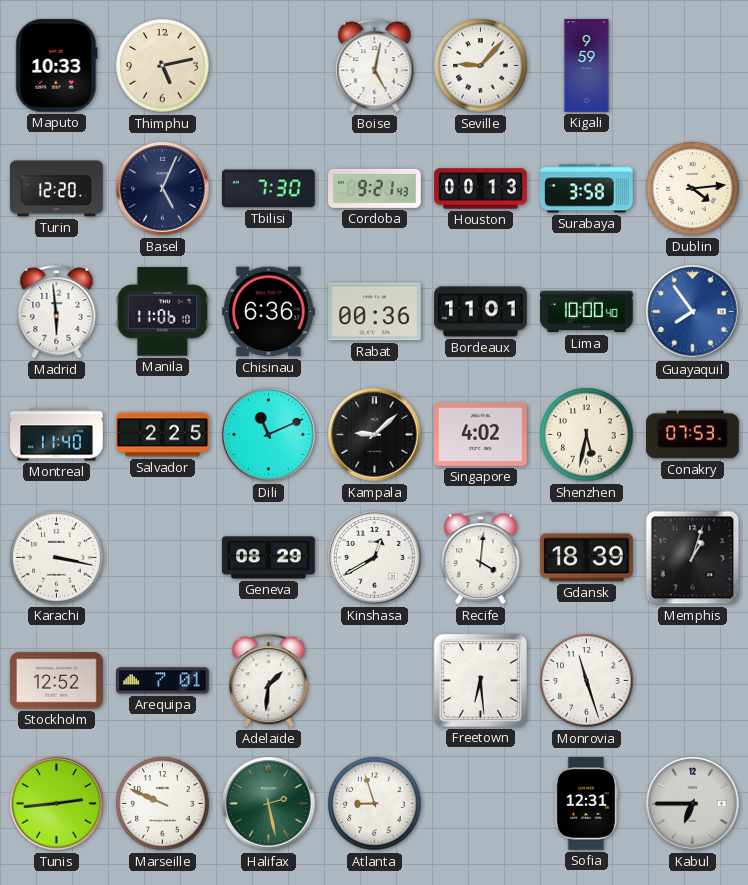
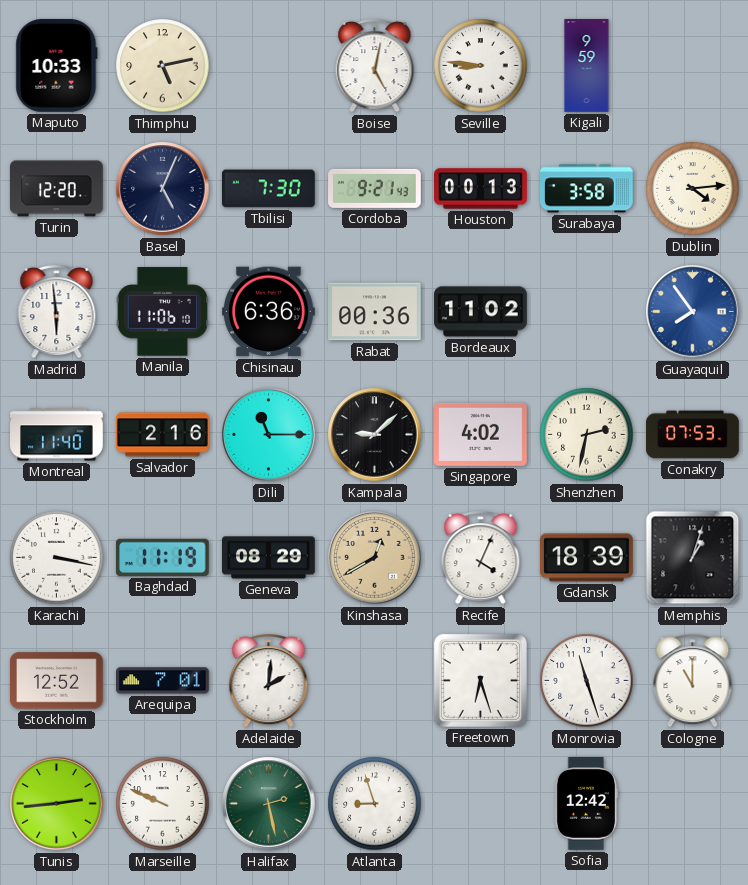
Seville: 9:07 -> 8:46
Bordeaux: 11:01 -> 11:02
Lima: 10:00 -> none
Salvador: 2:25 -> 2:16
Dili: 11:11 -> 11:15
Shenzhen: 5:32 -> 2:32
Baghdad: none -> 11:19
Kinshasa dial: white -> champagne
Recife: 4:01 -> 4:04
Adelaide: 1:31 -> 2:01
Freetown: 6:29 -> 6:27
Cologne: none -> 11:00
Sofia: 12:31 -> 12:42
Kabul: 6:45 -> none
